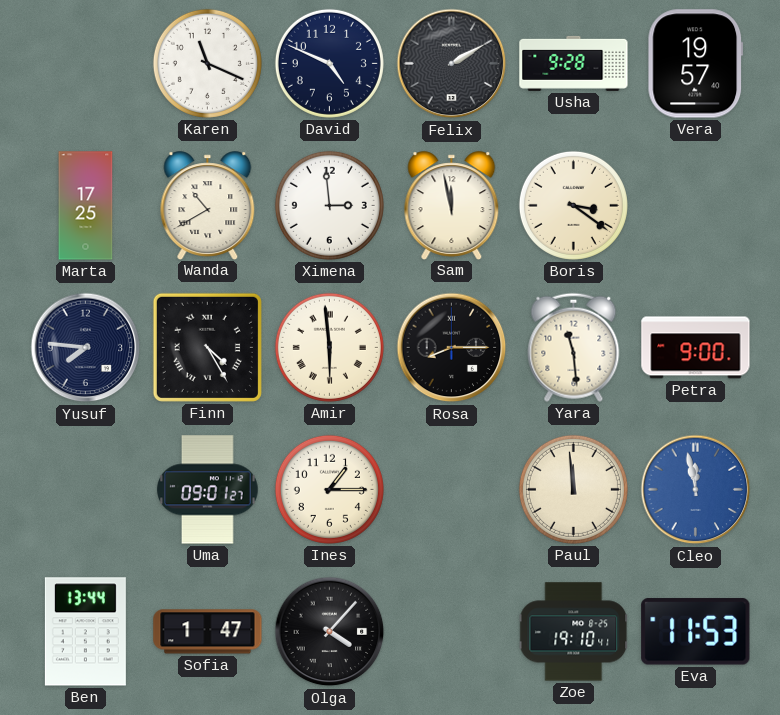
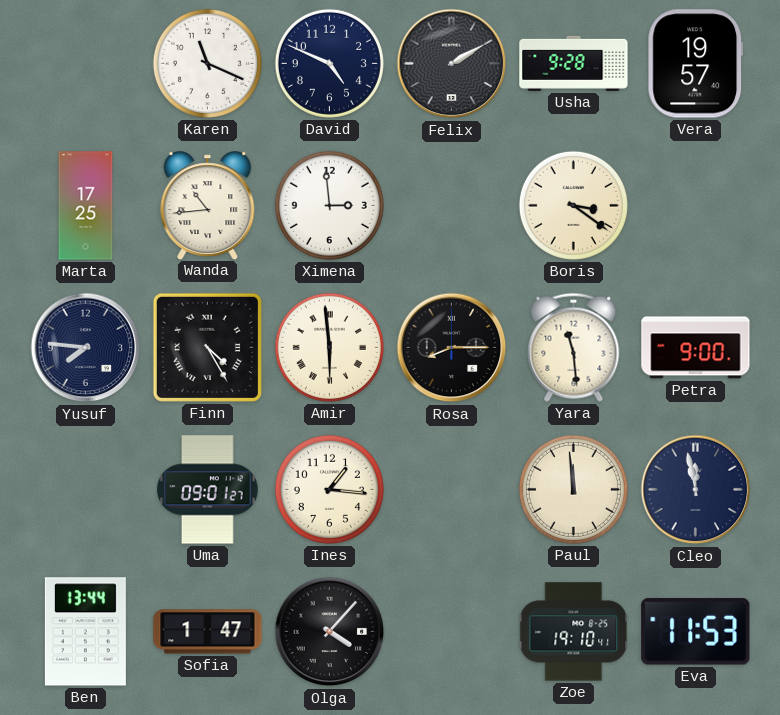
Wanda: 10:40 -> 10:44
Sam: 11:58 -> none
Ines: 1:15 -> 1:16
Cleo dial: blue -> navy
